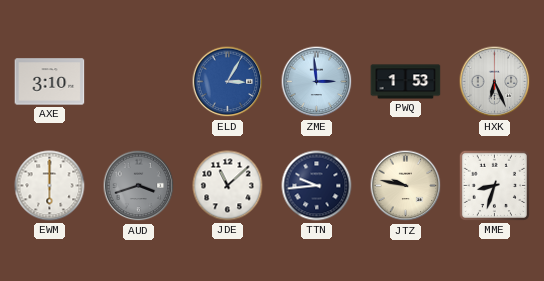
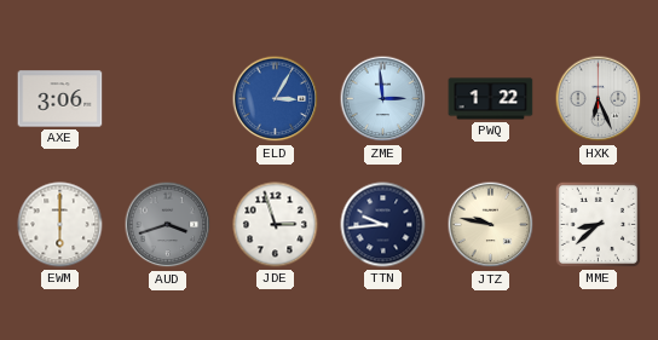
AXE: 3:10 -> 3:06
PWQ: 1:53 -> 1:22
JDE: 11:08 -> 2:57
MME: 8:33 -> 8:38
